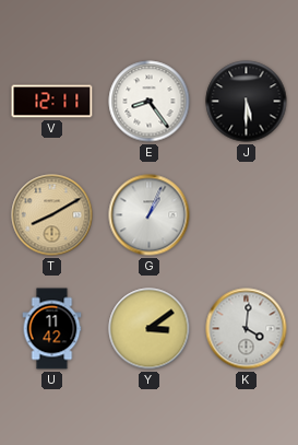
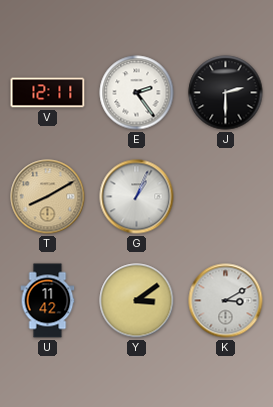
E: 8:24 -> 2:24
J: 5:30 -> 2:30
K: 4:01 -> 3:10
